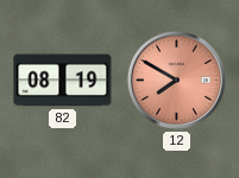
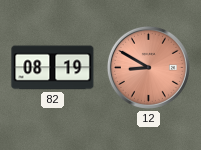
12: 7:50 -> 8:50
